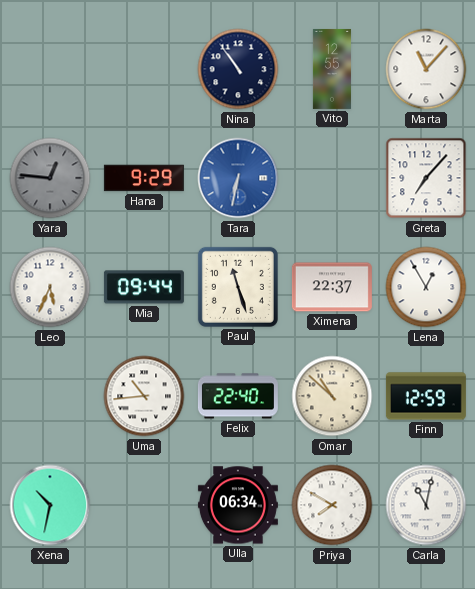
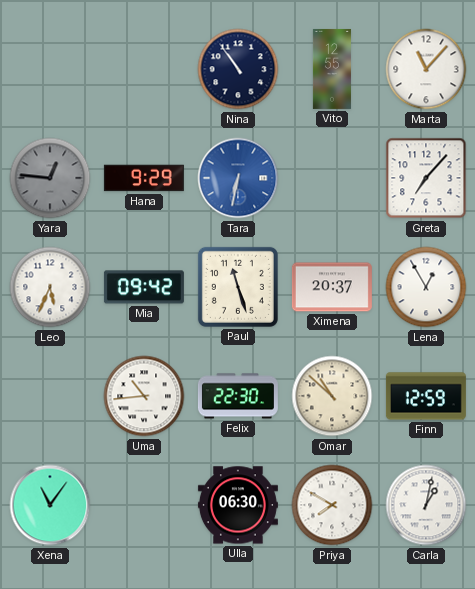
Mia: 09:44 -> 09:42
Ximena: 22:37 -> 20:37
Felix: 22:40 -> 22:30
Xena: 10:32 -> 11:06
Ulla: 06:34 -> 06:30
Carla: 11:02 -> 1:02
